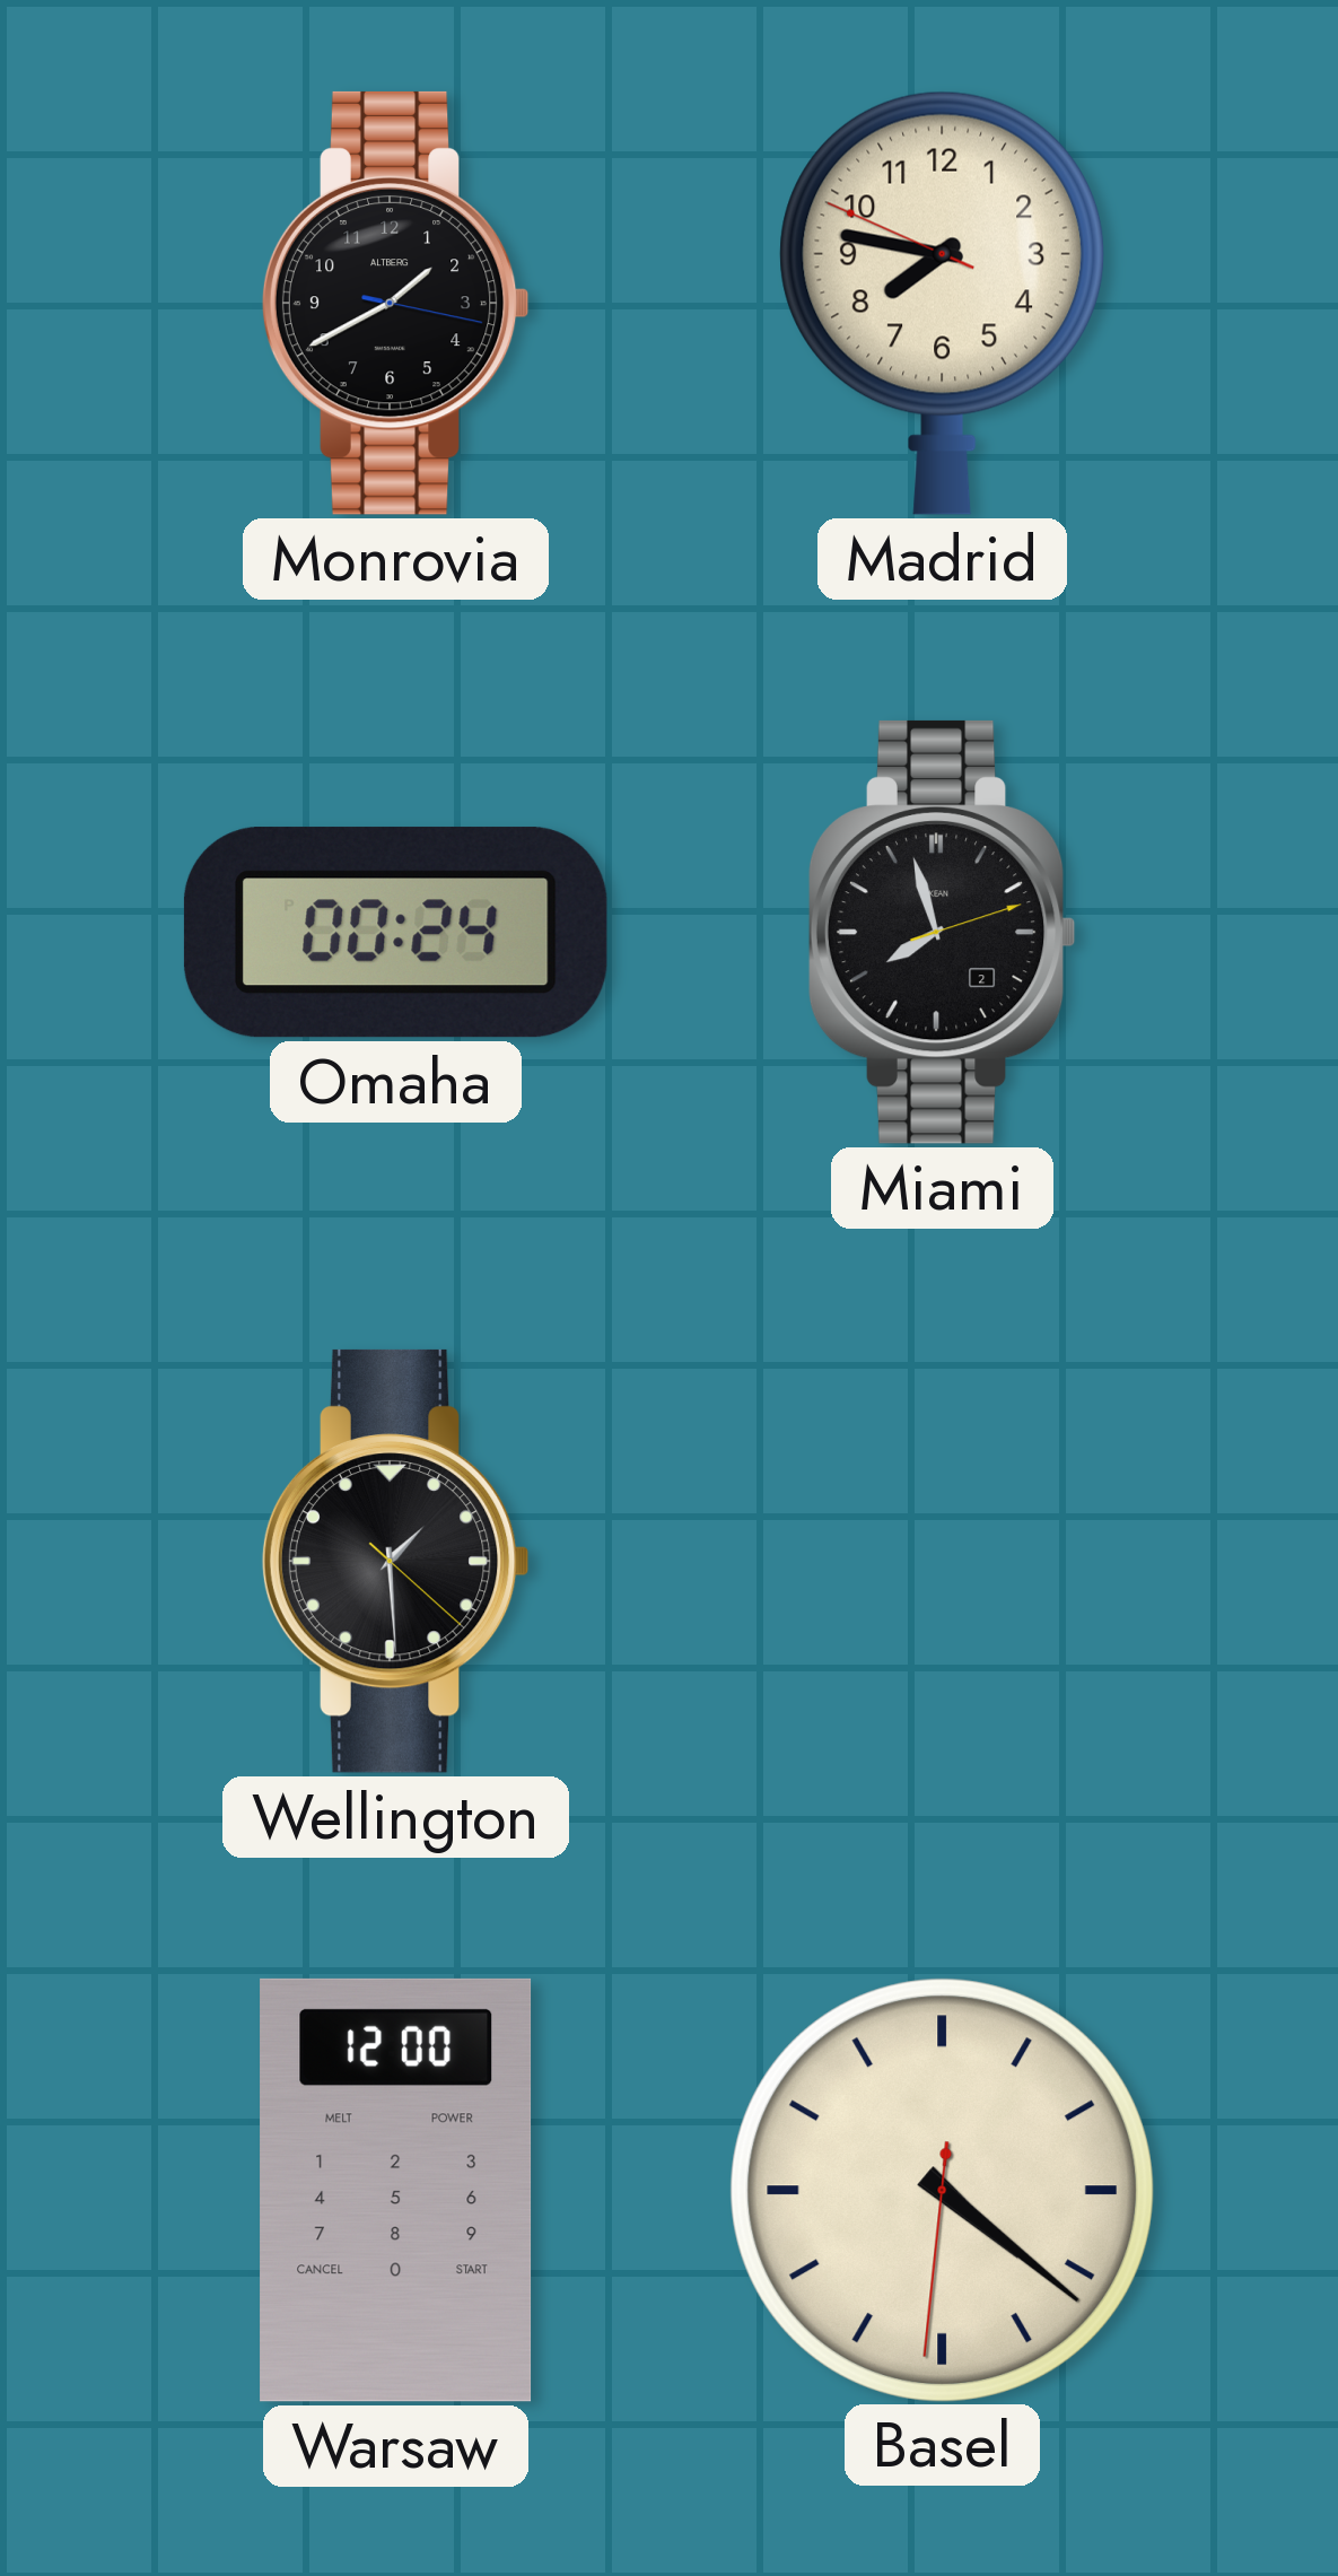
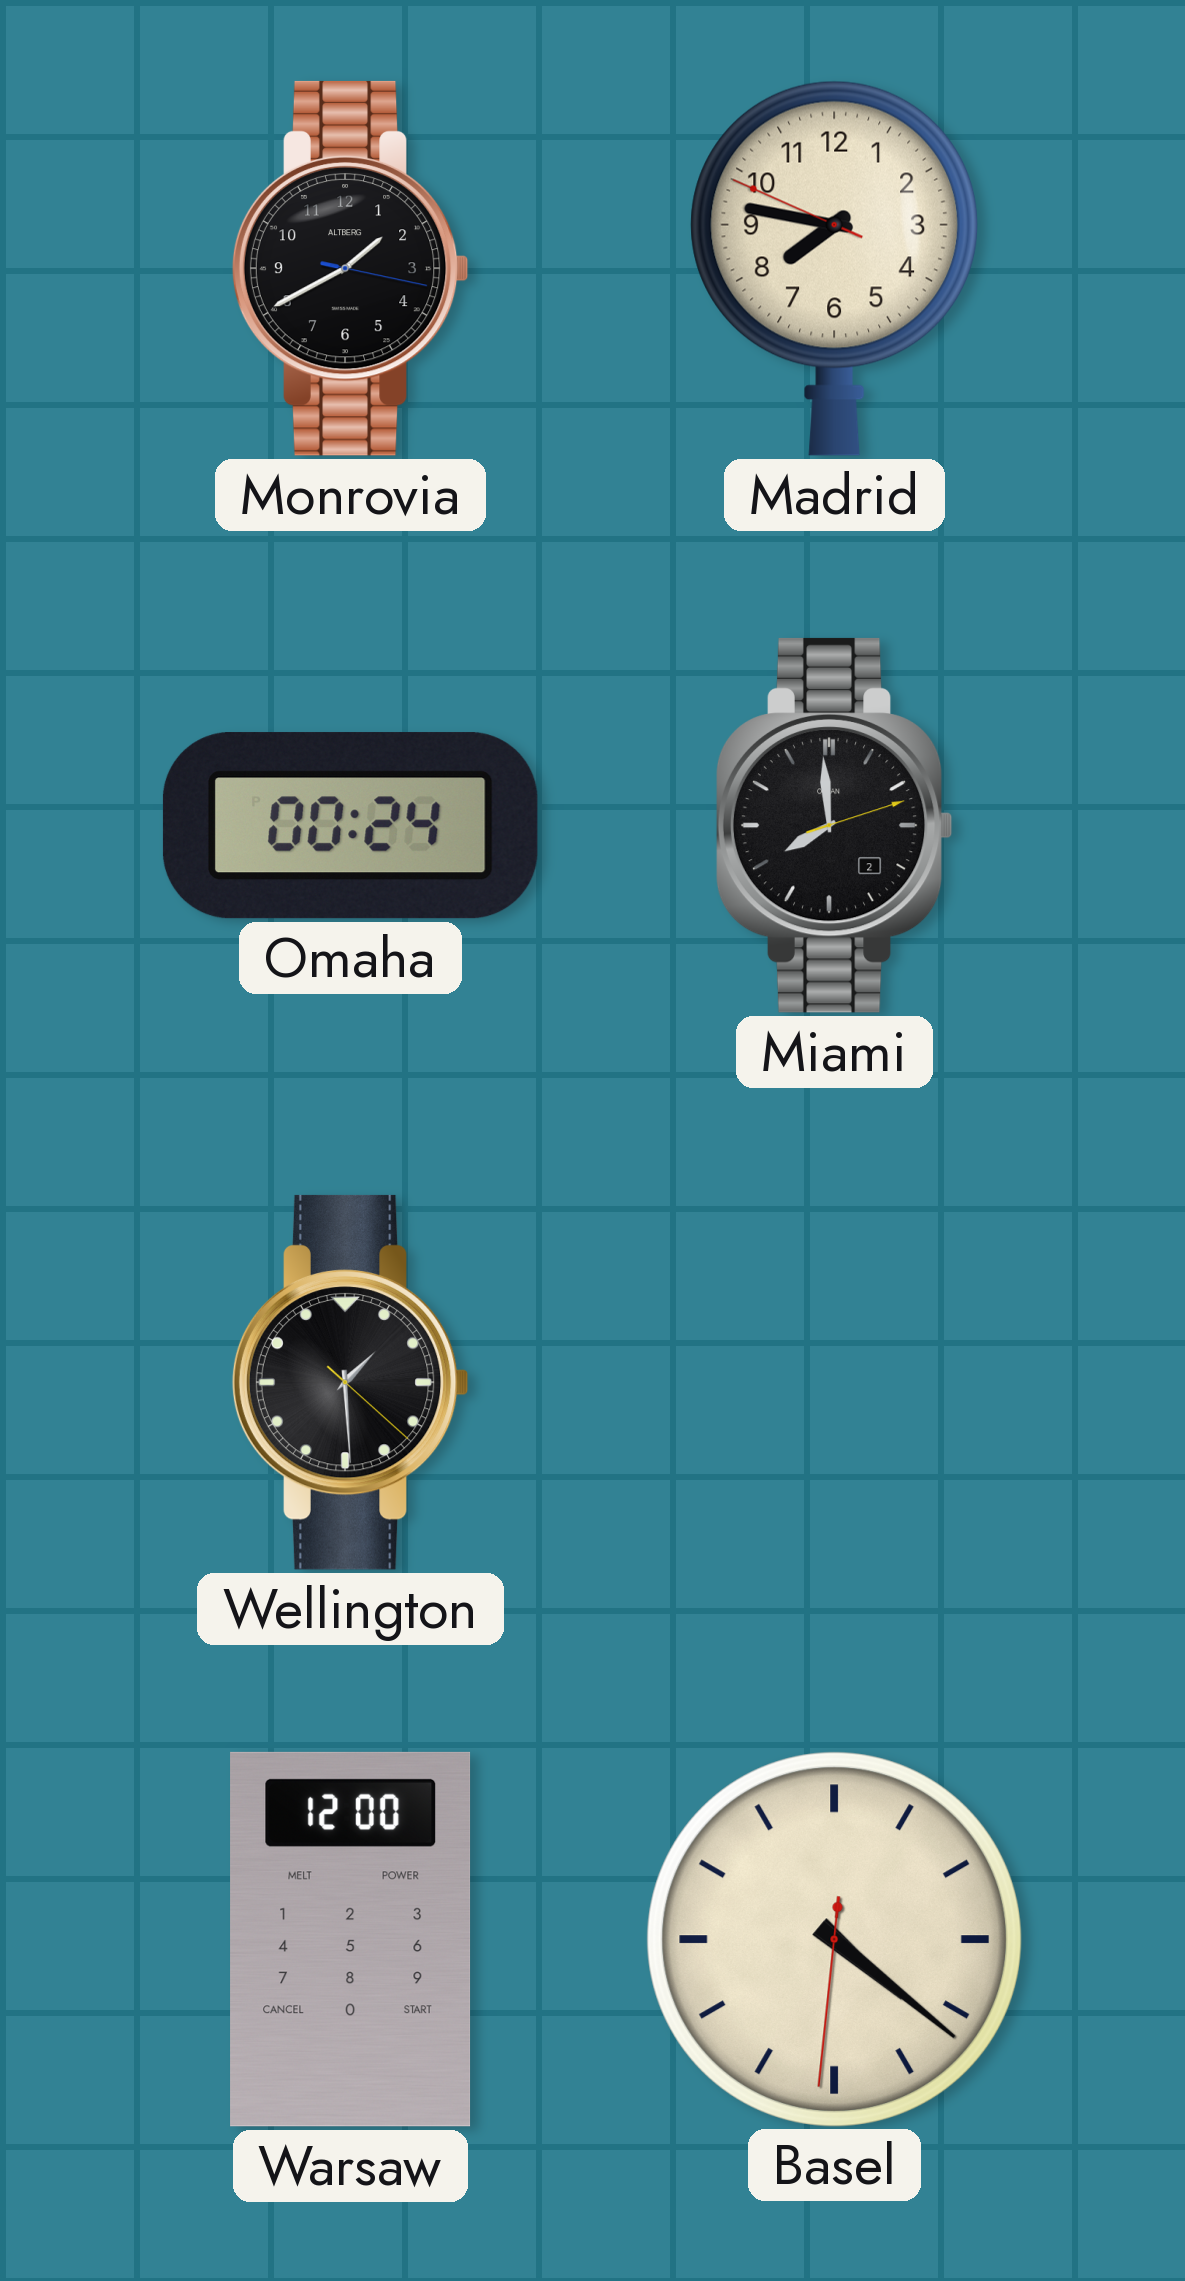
Miami: 7:57 -> 7:59
